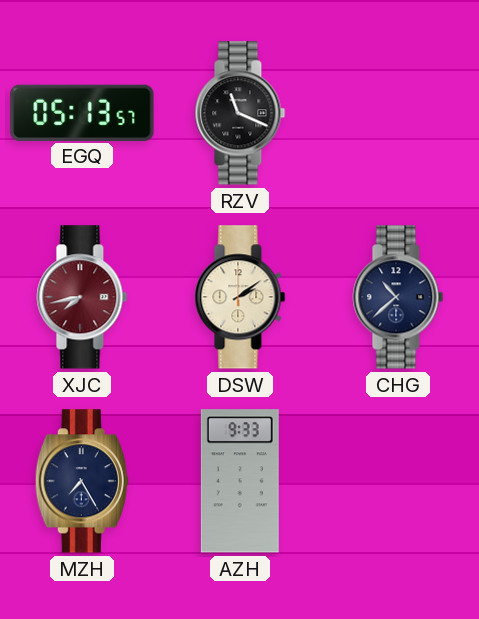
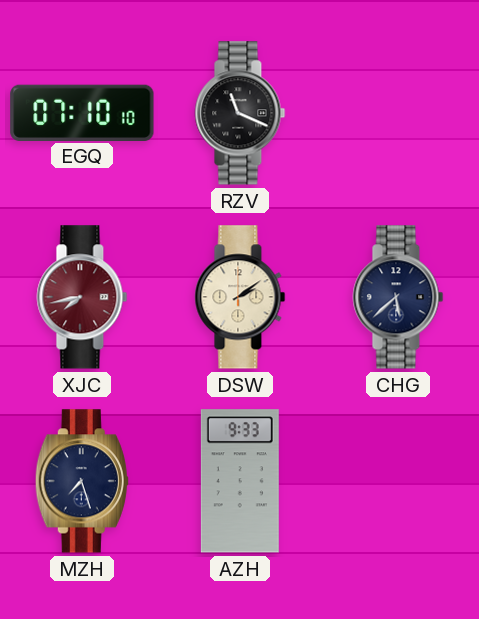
EGQ: 05:13 -> 07:10
CHG: 10:38 -> 5:38
MZH: 7:25 -> 7:27
